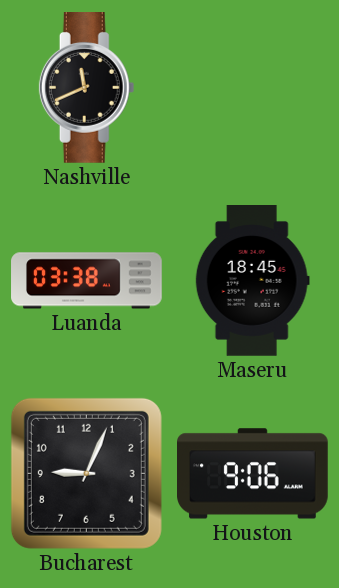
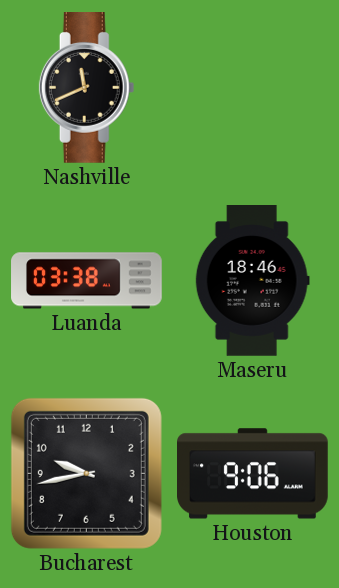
Maseru: 18:45 -> 18:46
Bucharest: 9:04 -> 9:43
